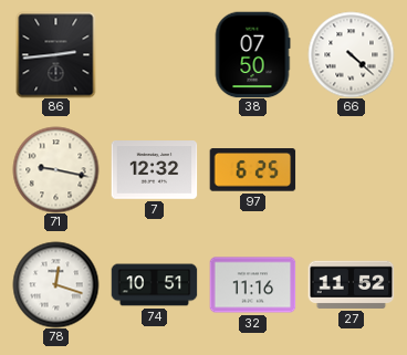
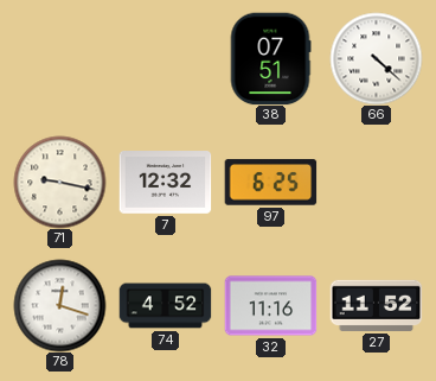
86: 2:44 -> none
38: 07:50 -> 07:51
74: 10:51 -> 4:52
